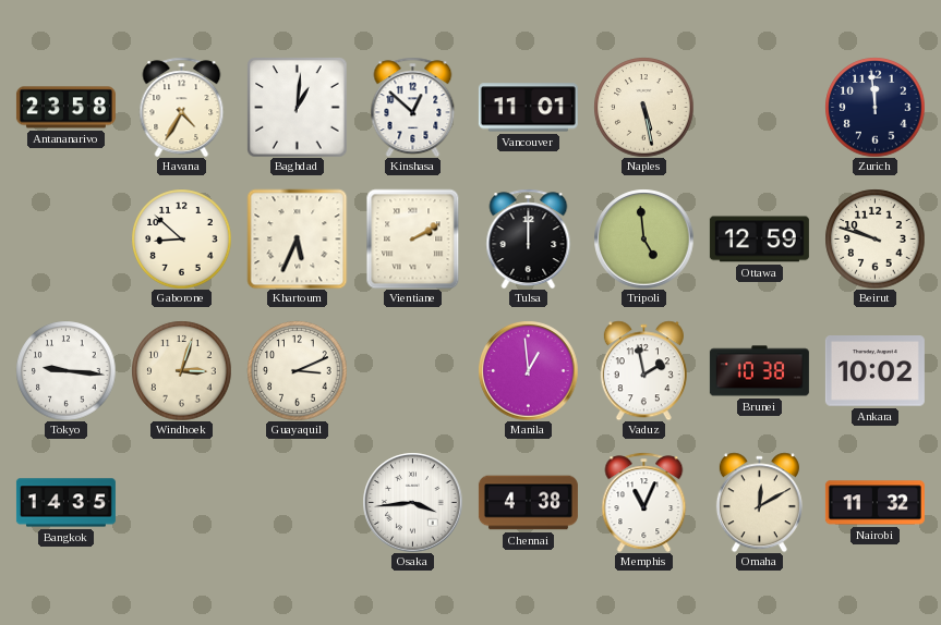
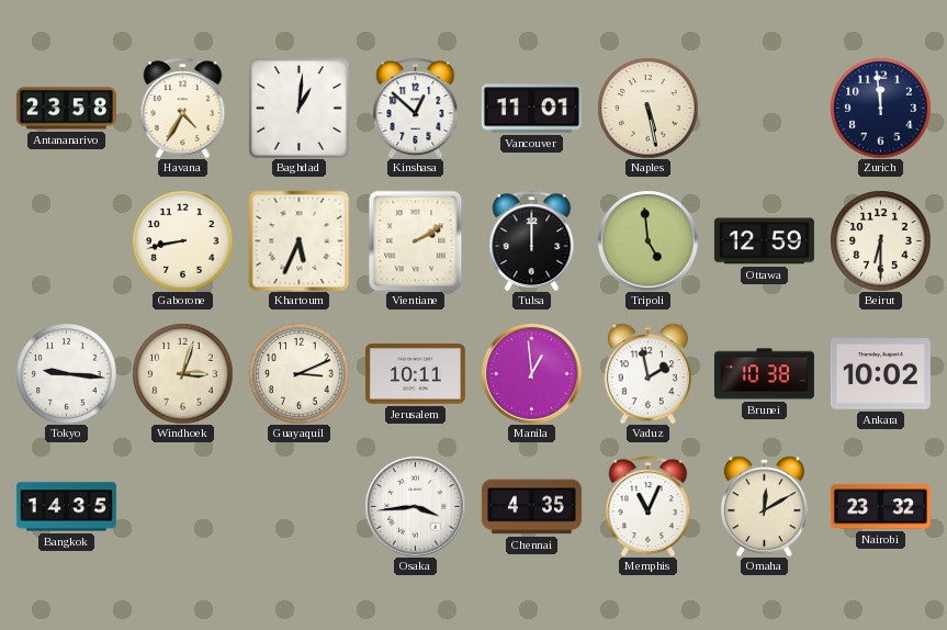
Gaborone: 8:52 -> 8:43
Beirut: 9:48 -> 6:30
Jerusalem: none -> 10:11
Chennai: 4:38 -> 4:35
Nairobi: 11:32 -> 23:32
